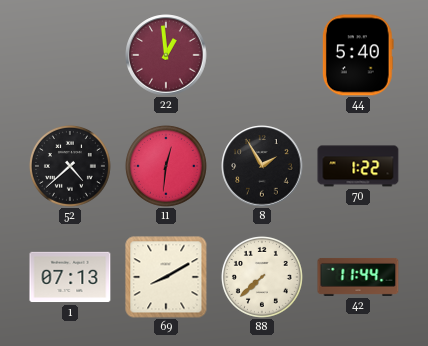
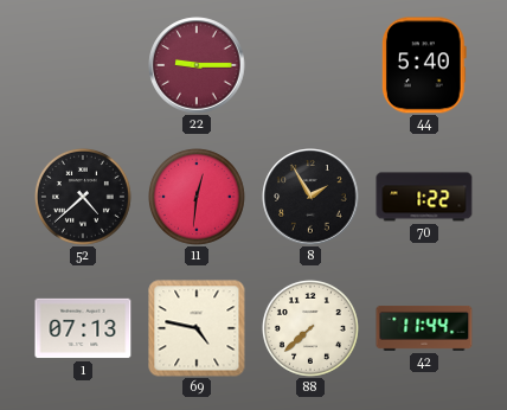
22: 12:59 -> 9:15
69: 8:10 -> 4:47
